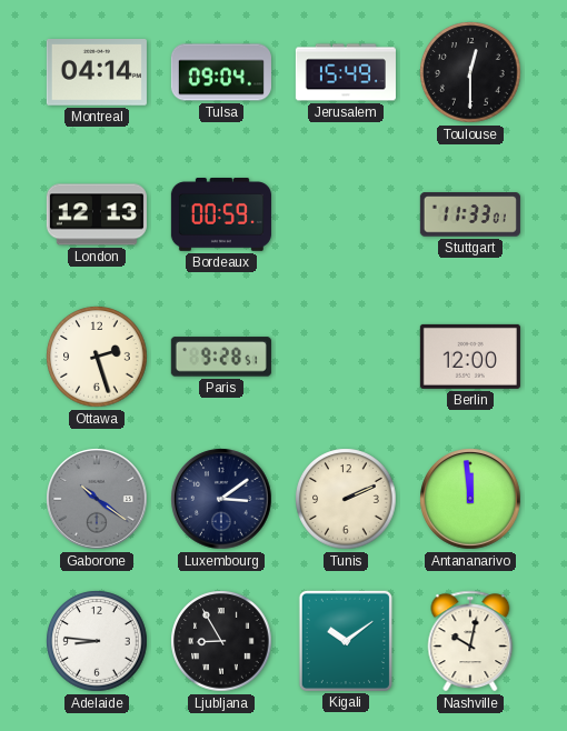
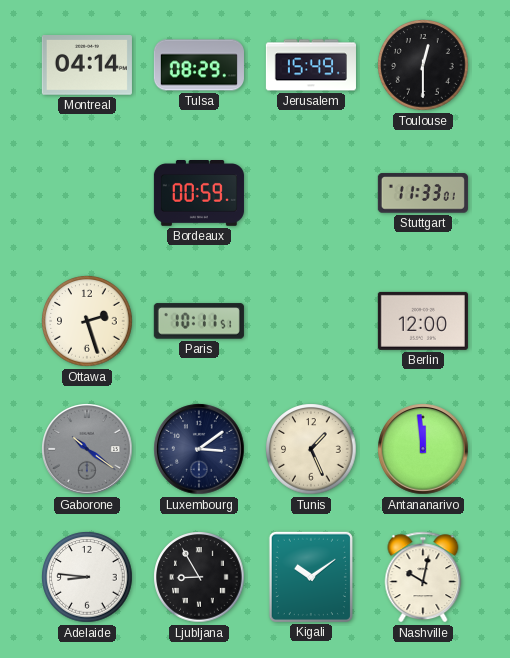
Tulsa: 09:04 -> 08:29
London: 12:13 -> none
Paris: 9:28 -> 10:11
Tunis: 2:11 -> 1:26
